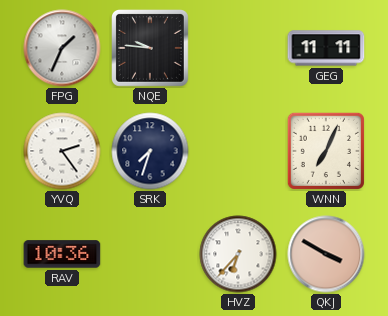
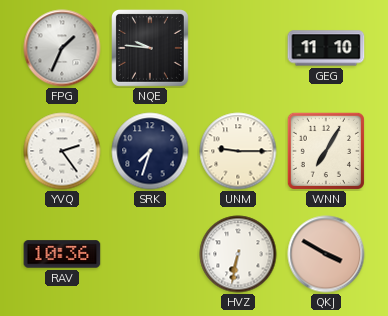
GEG: 11:11 -> 11:10
UNM: none -> 9:15
WNN: 7:04 -> 7:05
HVZ: 6:37 -> 6:32
